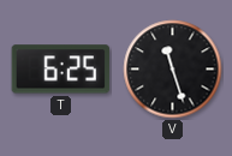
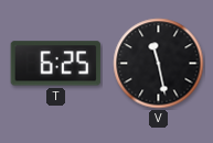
V: 11:27 -> 11:28
